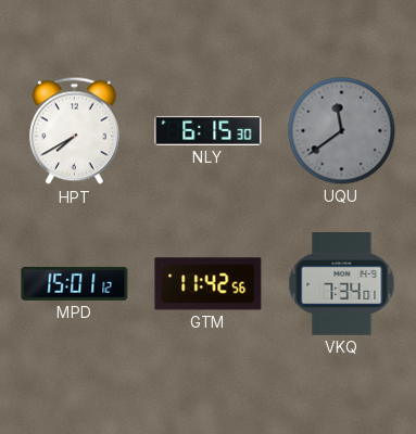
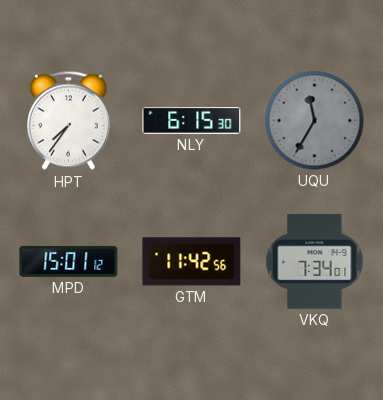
HPT: 7:40 -> 7:36
UQU: 11:39 -> 11:35
